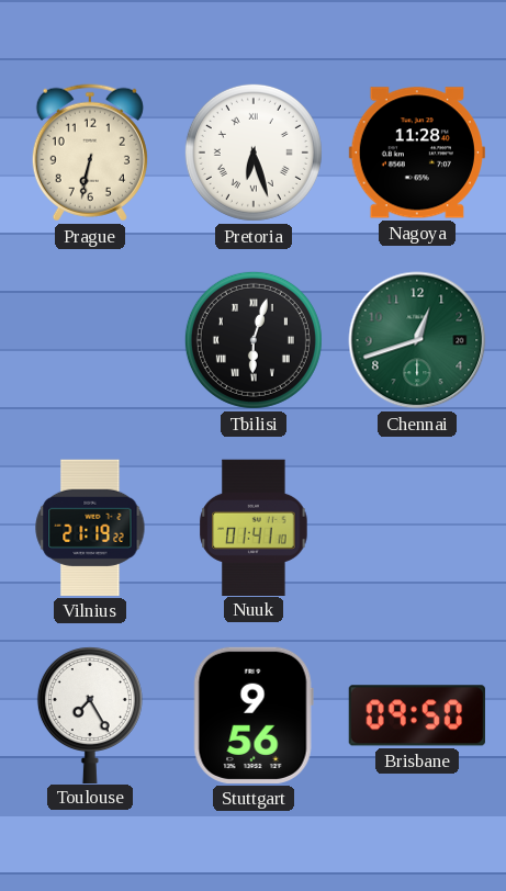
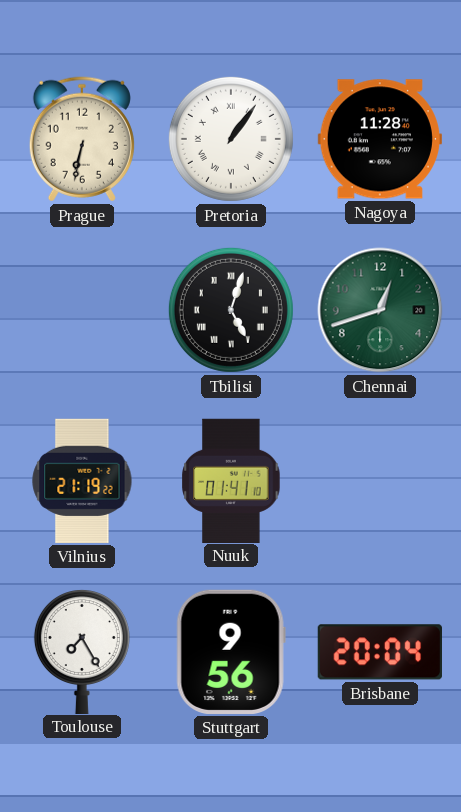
Pretoria: 6:27 -> 1:06
Tbilisi: 6:03 -> 5:03
Brisbane: 09:50 -> 20:04
